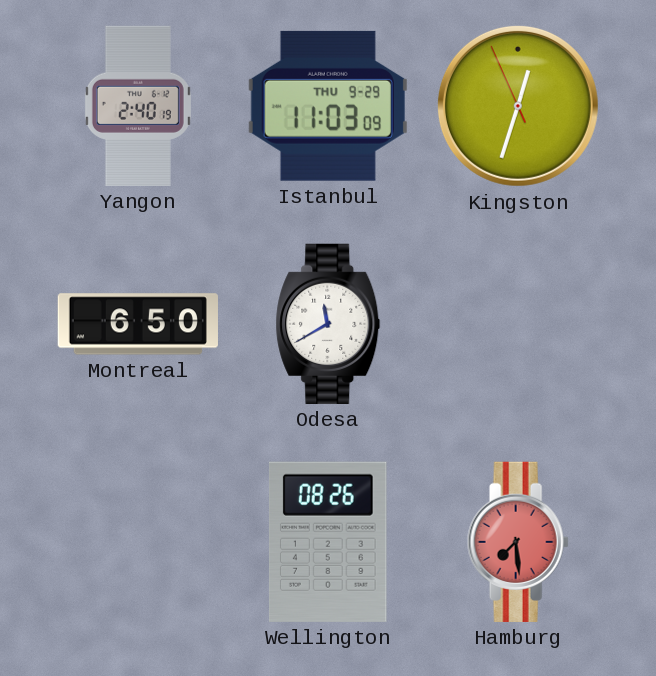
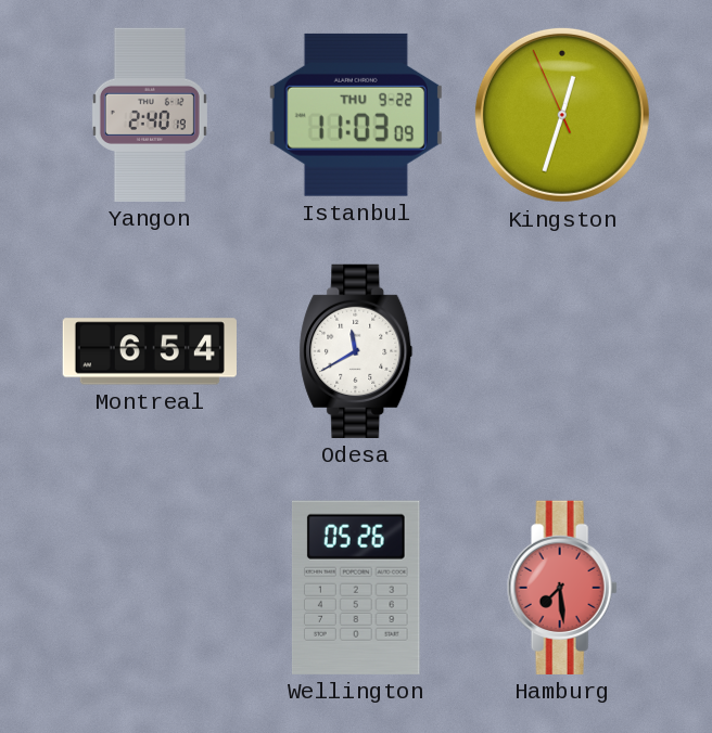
Istanbul date: THU 9-29 -> THU 9-22
Montreal: 6:50 -> 6:54
Wellington: 08:26 -> 05:26
